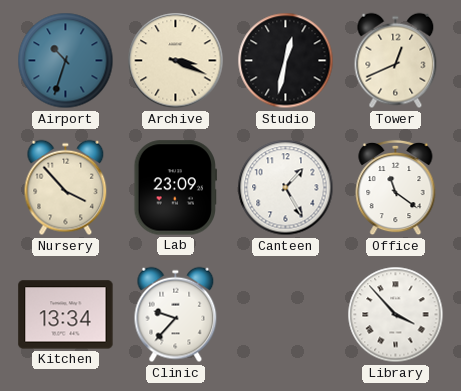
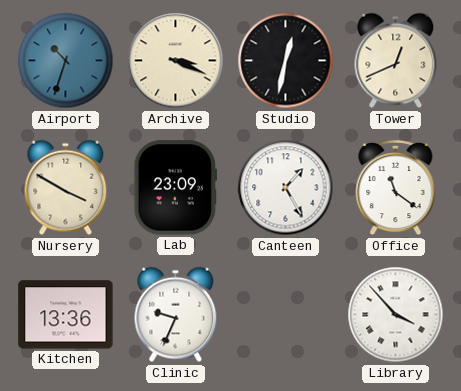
Nursery: 3:53 -> 3:50
Kitchen: 13:34 -> 13:36
Clinic: 9:37 -> 9:34
